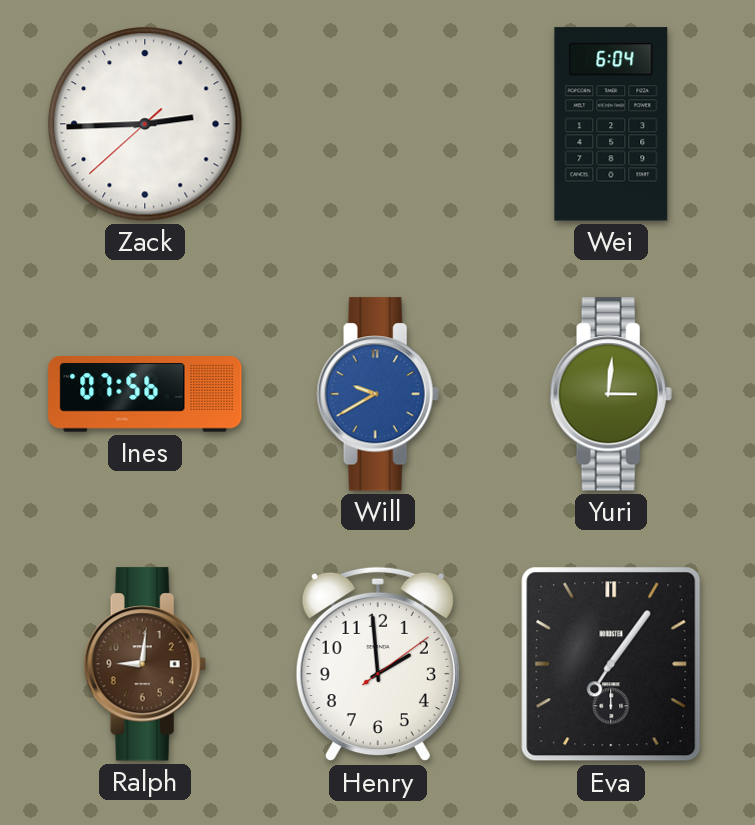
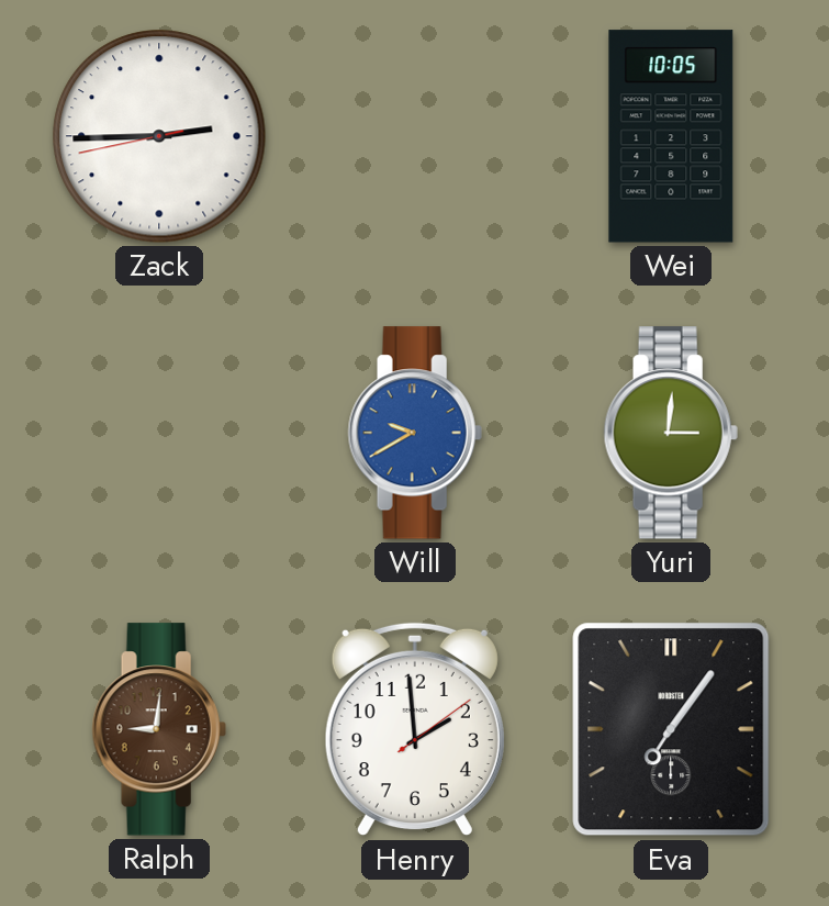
Zack: 2:44:38 -> 2:44:43
Wei: 6:04 -> 10:05
Ines: 07:56 -> none
